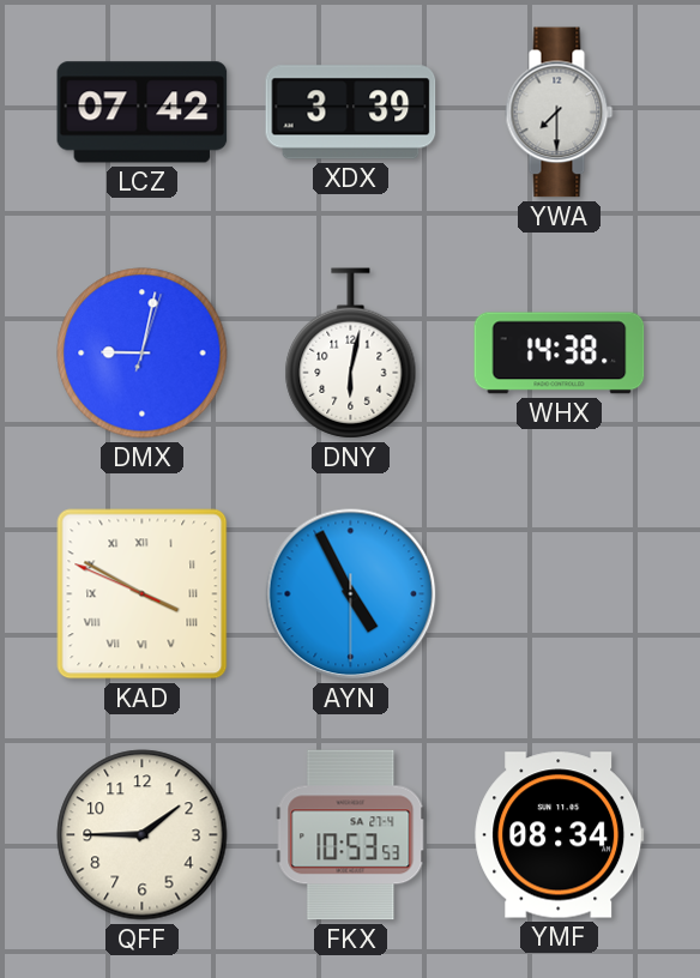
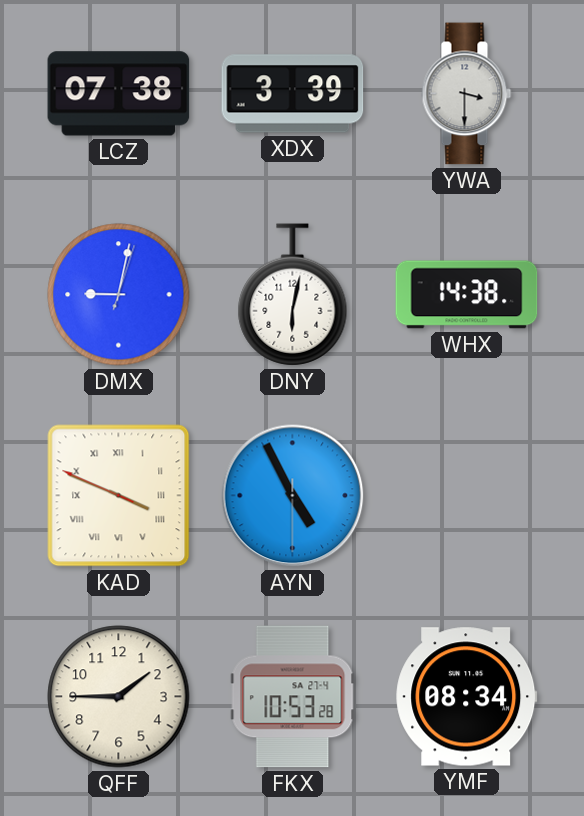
LCZ: 07:42 -> 07:38
YWA: 7:30 -> 3:30
KAD: 3:49 -> 3:48
FKX: 10:53:53 -> 10:53:28
